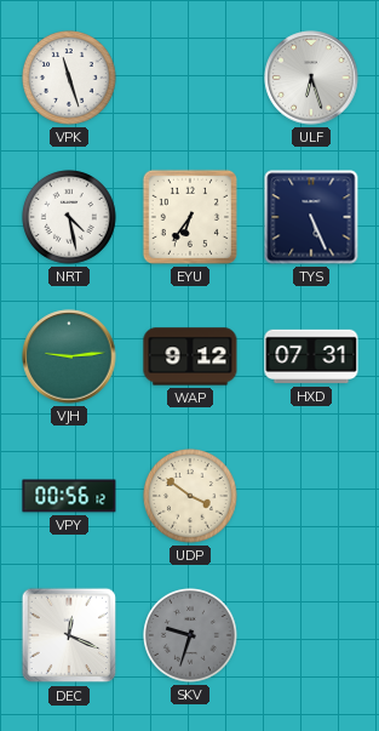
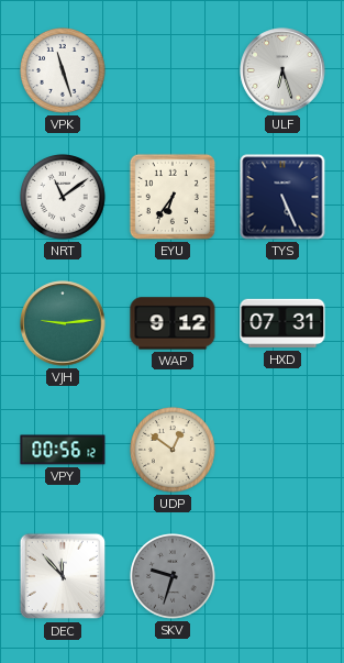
NRT: 4:28 -> 11:09
UDP: 3:51 -> 12:51
DEC: 12:19 -> 11:53
